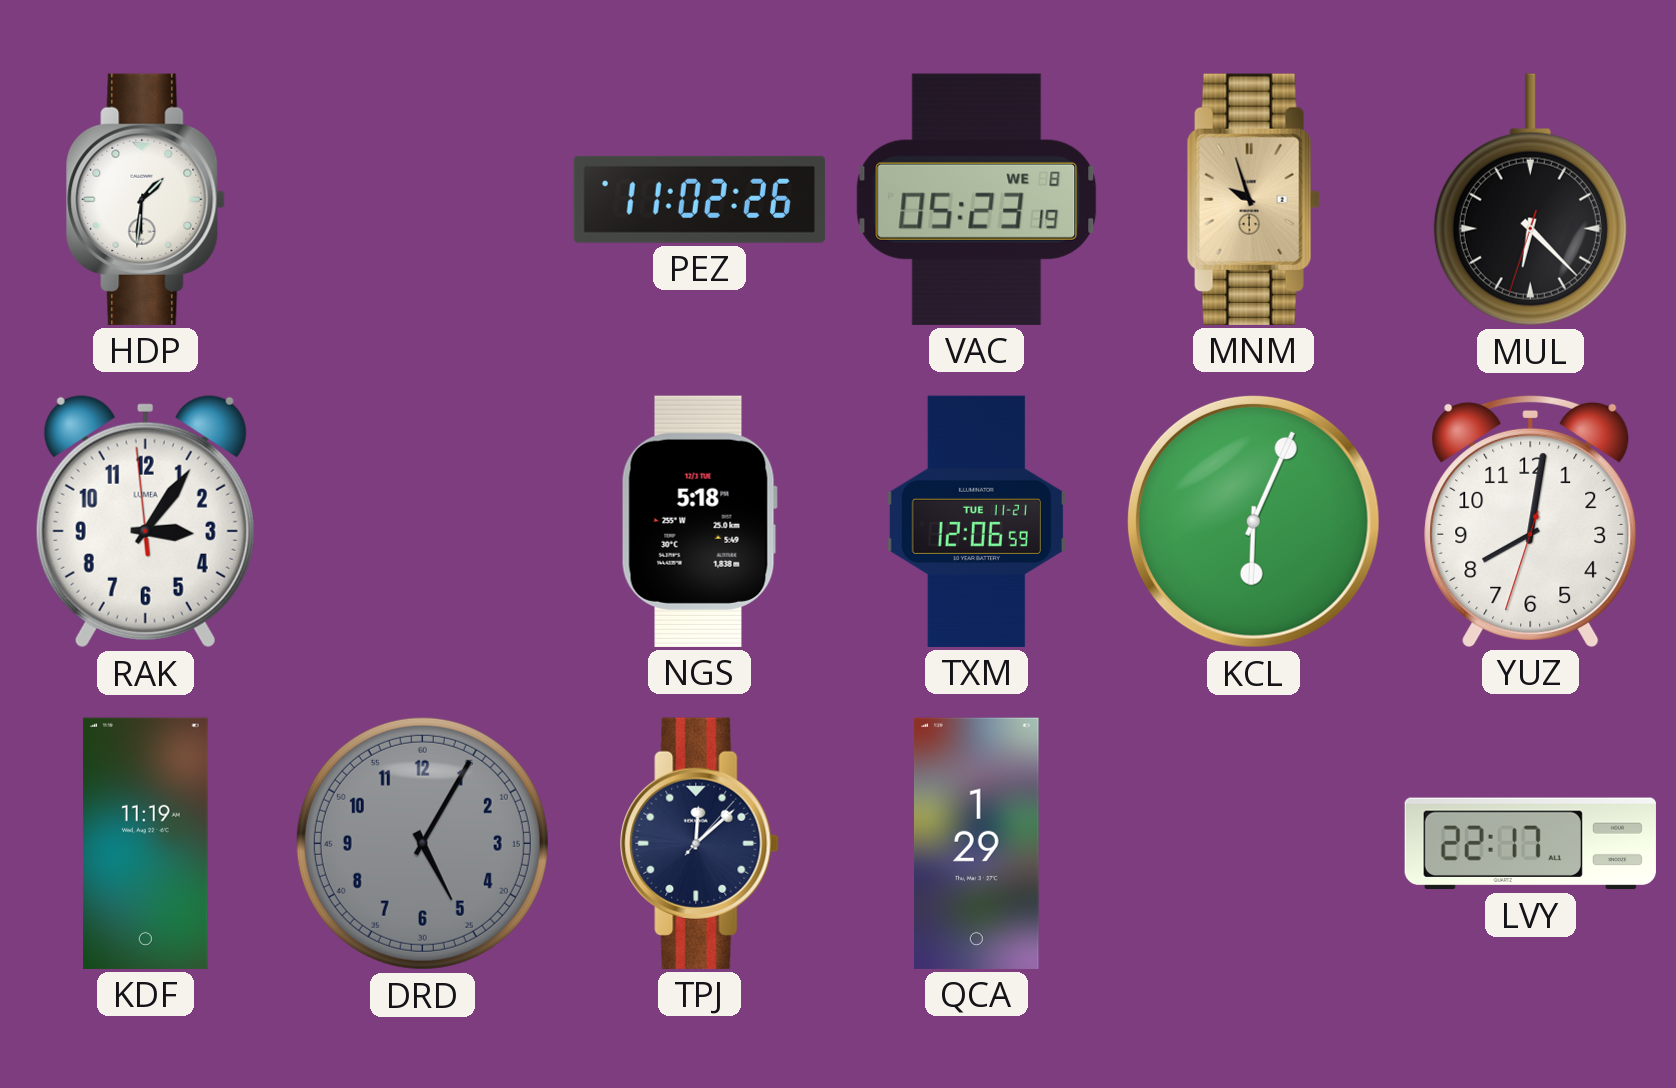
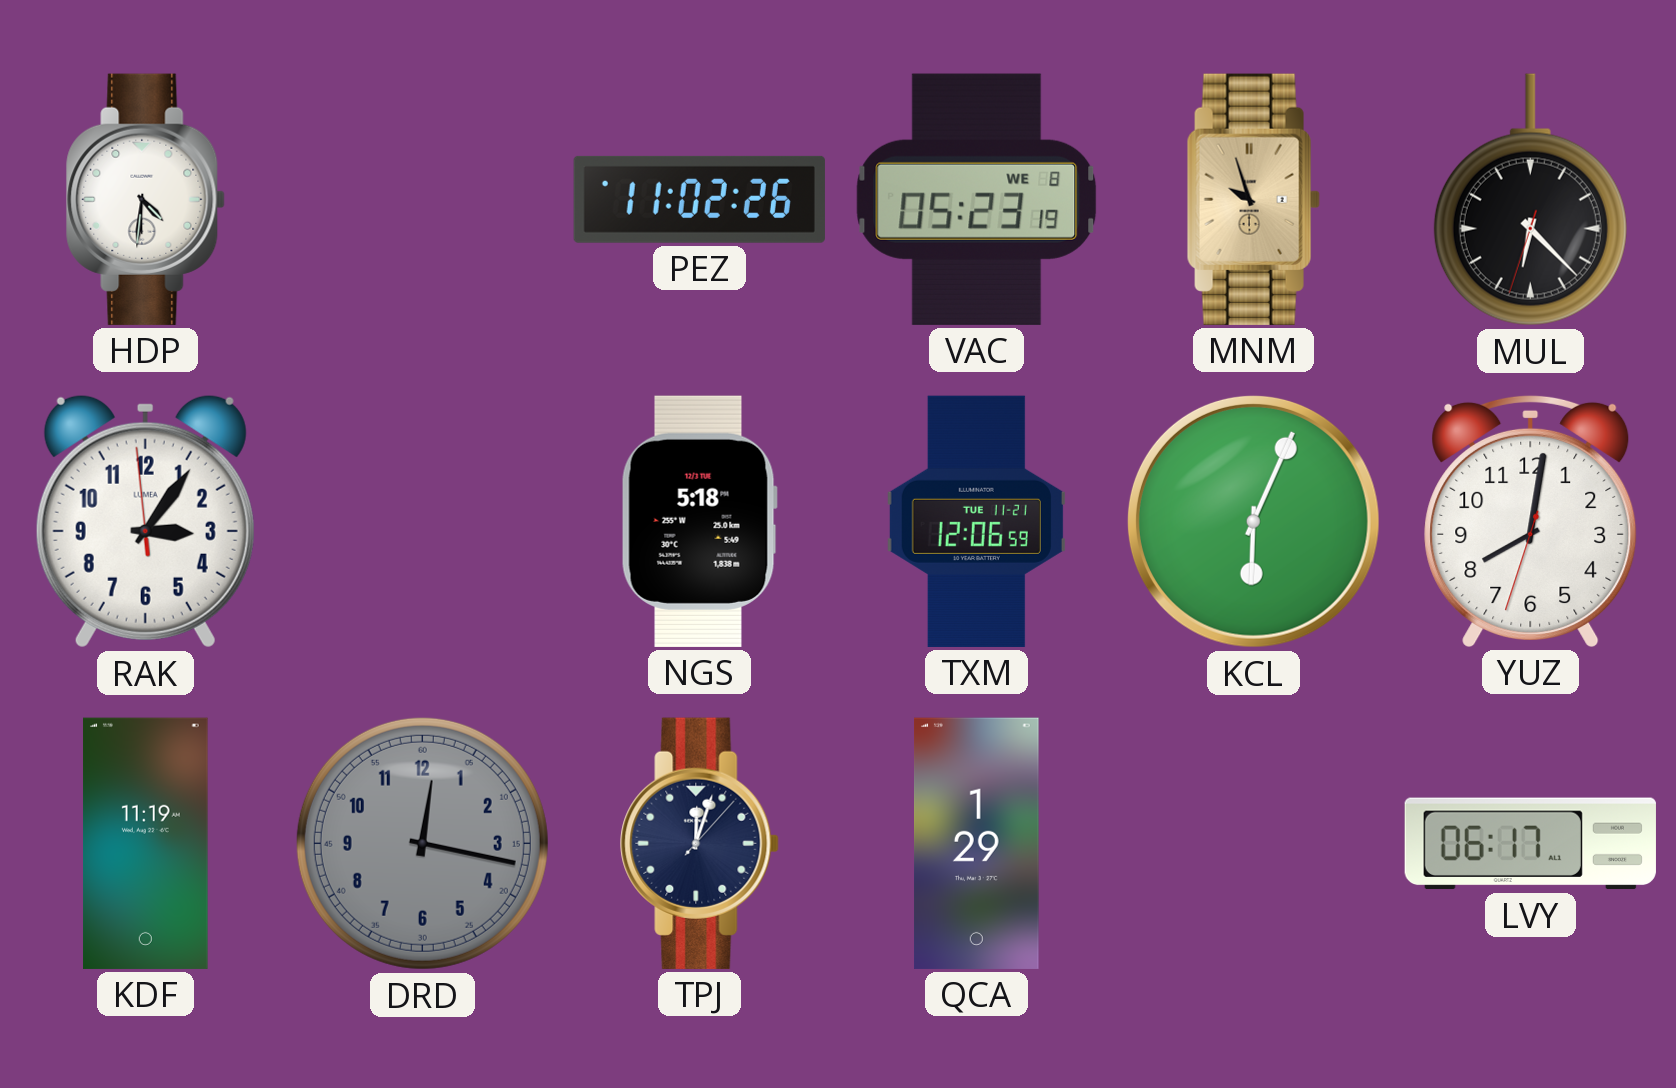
HDP: 1:31 -> 4:31
DRD: 5:05 -> 12:17
TPJ: 12:08 -> 12:03
LVY: 22:17 -> 06:17
